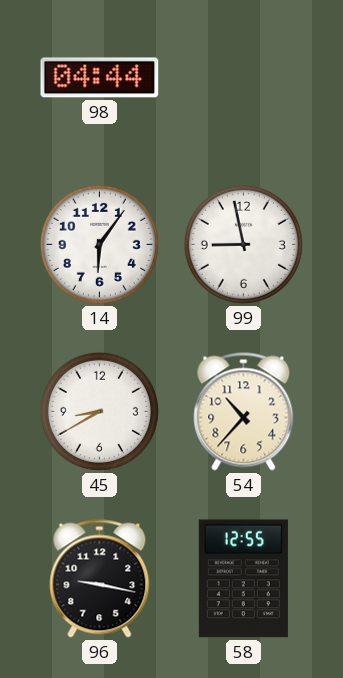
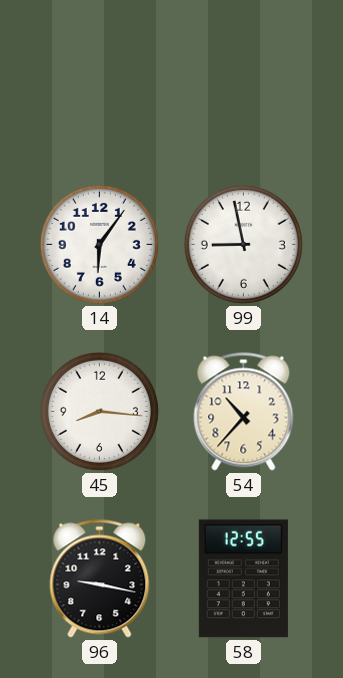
98: 04:44 -> none
45: 8:40 -> 8:16
